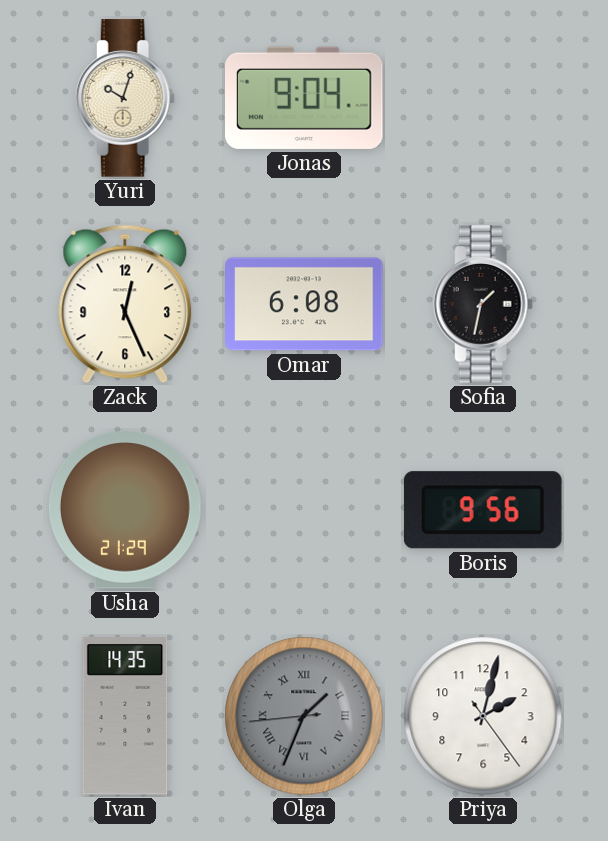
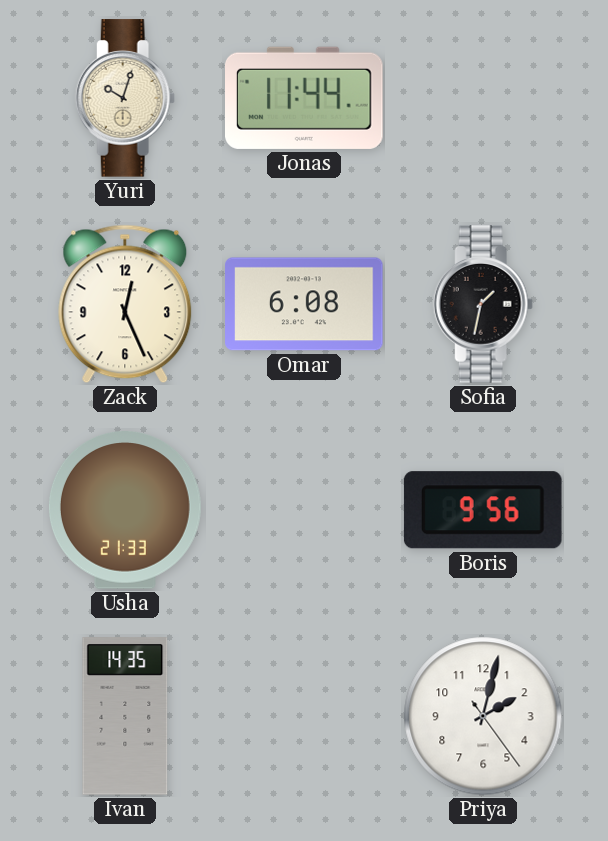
Jonas: 9:04 -> 11:44
Usha: 21:29 -> 21:33
Olga: 1:33 -> none
